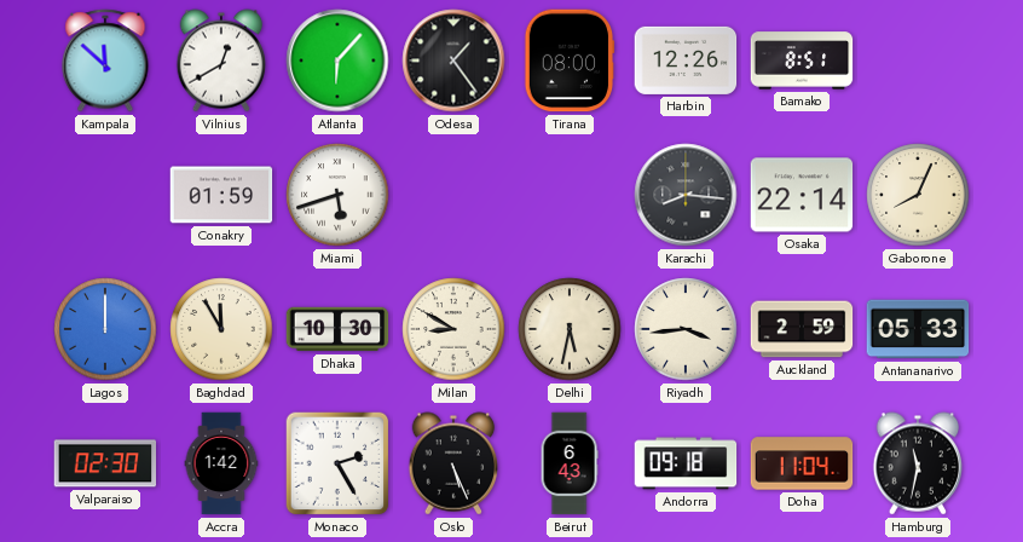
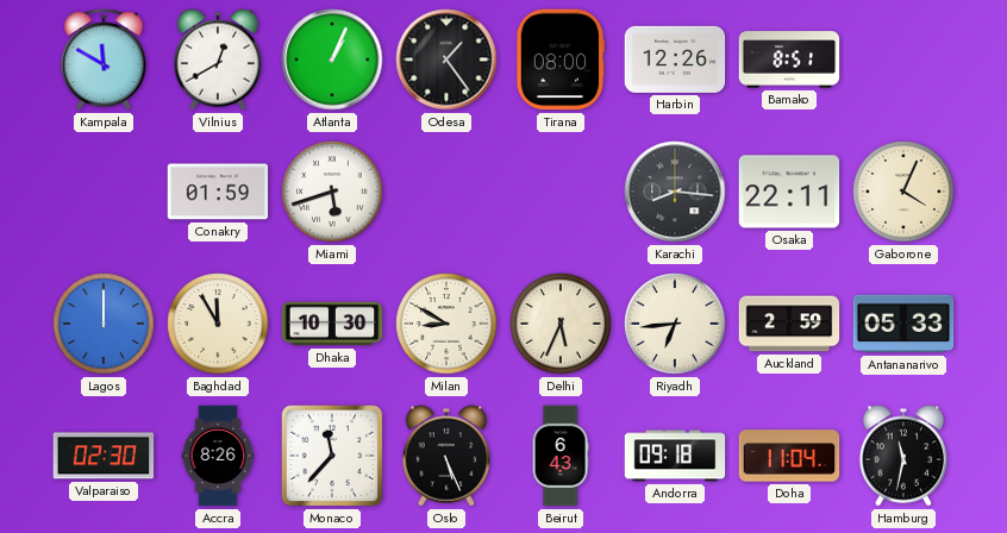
Kampala: 11:52 -> 11:50
Atlanta: 6:07 -> 1:04
Osaka: 22:14 -> 22:11
Gaborone: 8:04 -> 4:04
Delhi: 5:32 -> 5:34
Riyadh: 3:44 -> 6:44
Accra: 1:42 -> 8:26
Monaco: 2:25 -> 11:37
